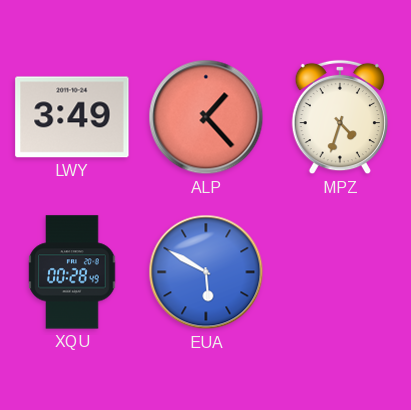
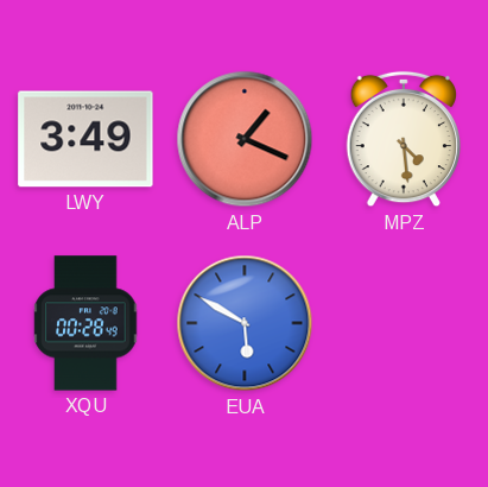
ALP: 1:23 -> 1:19
MPZ: 4:33 -> 4:29
